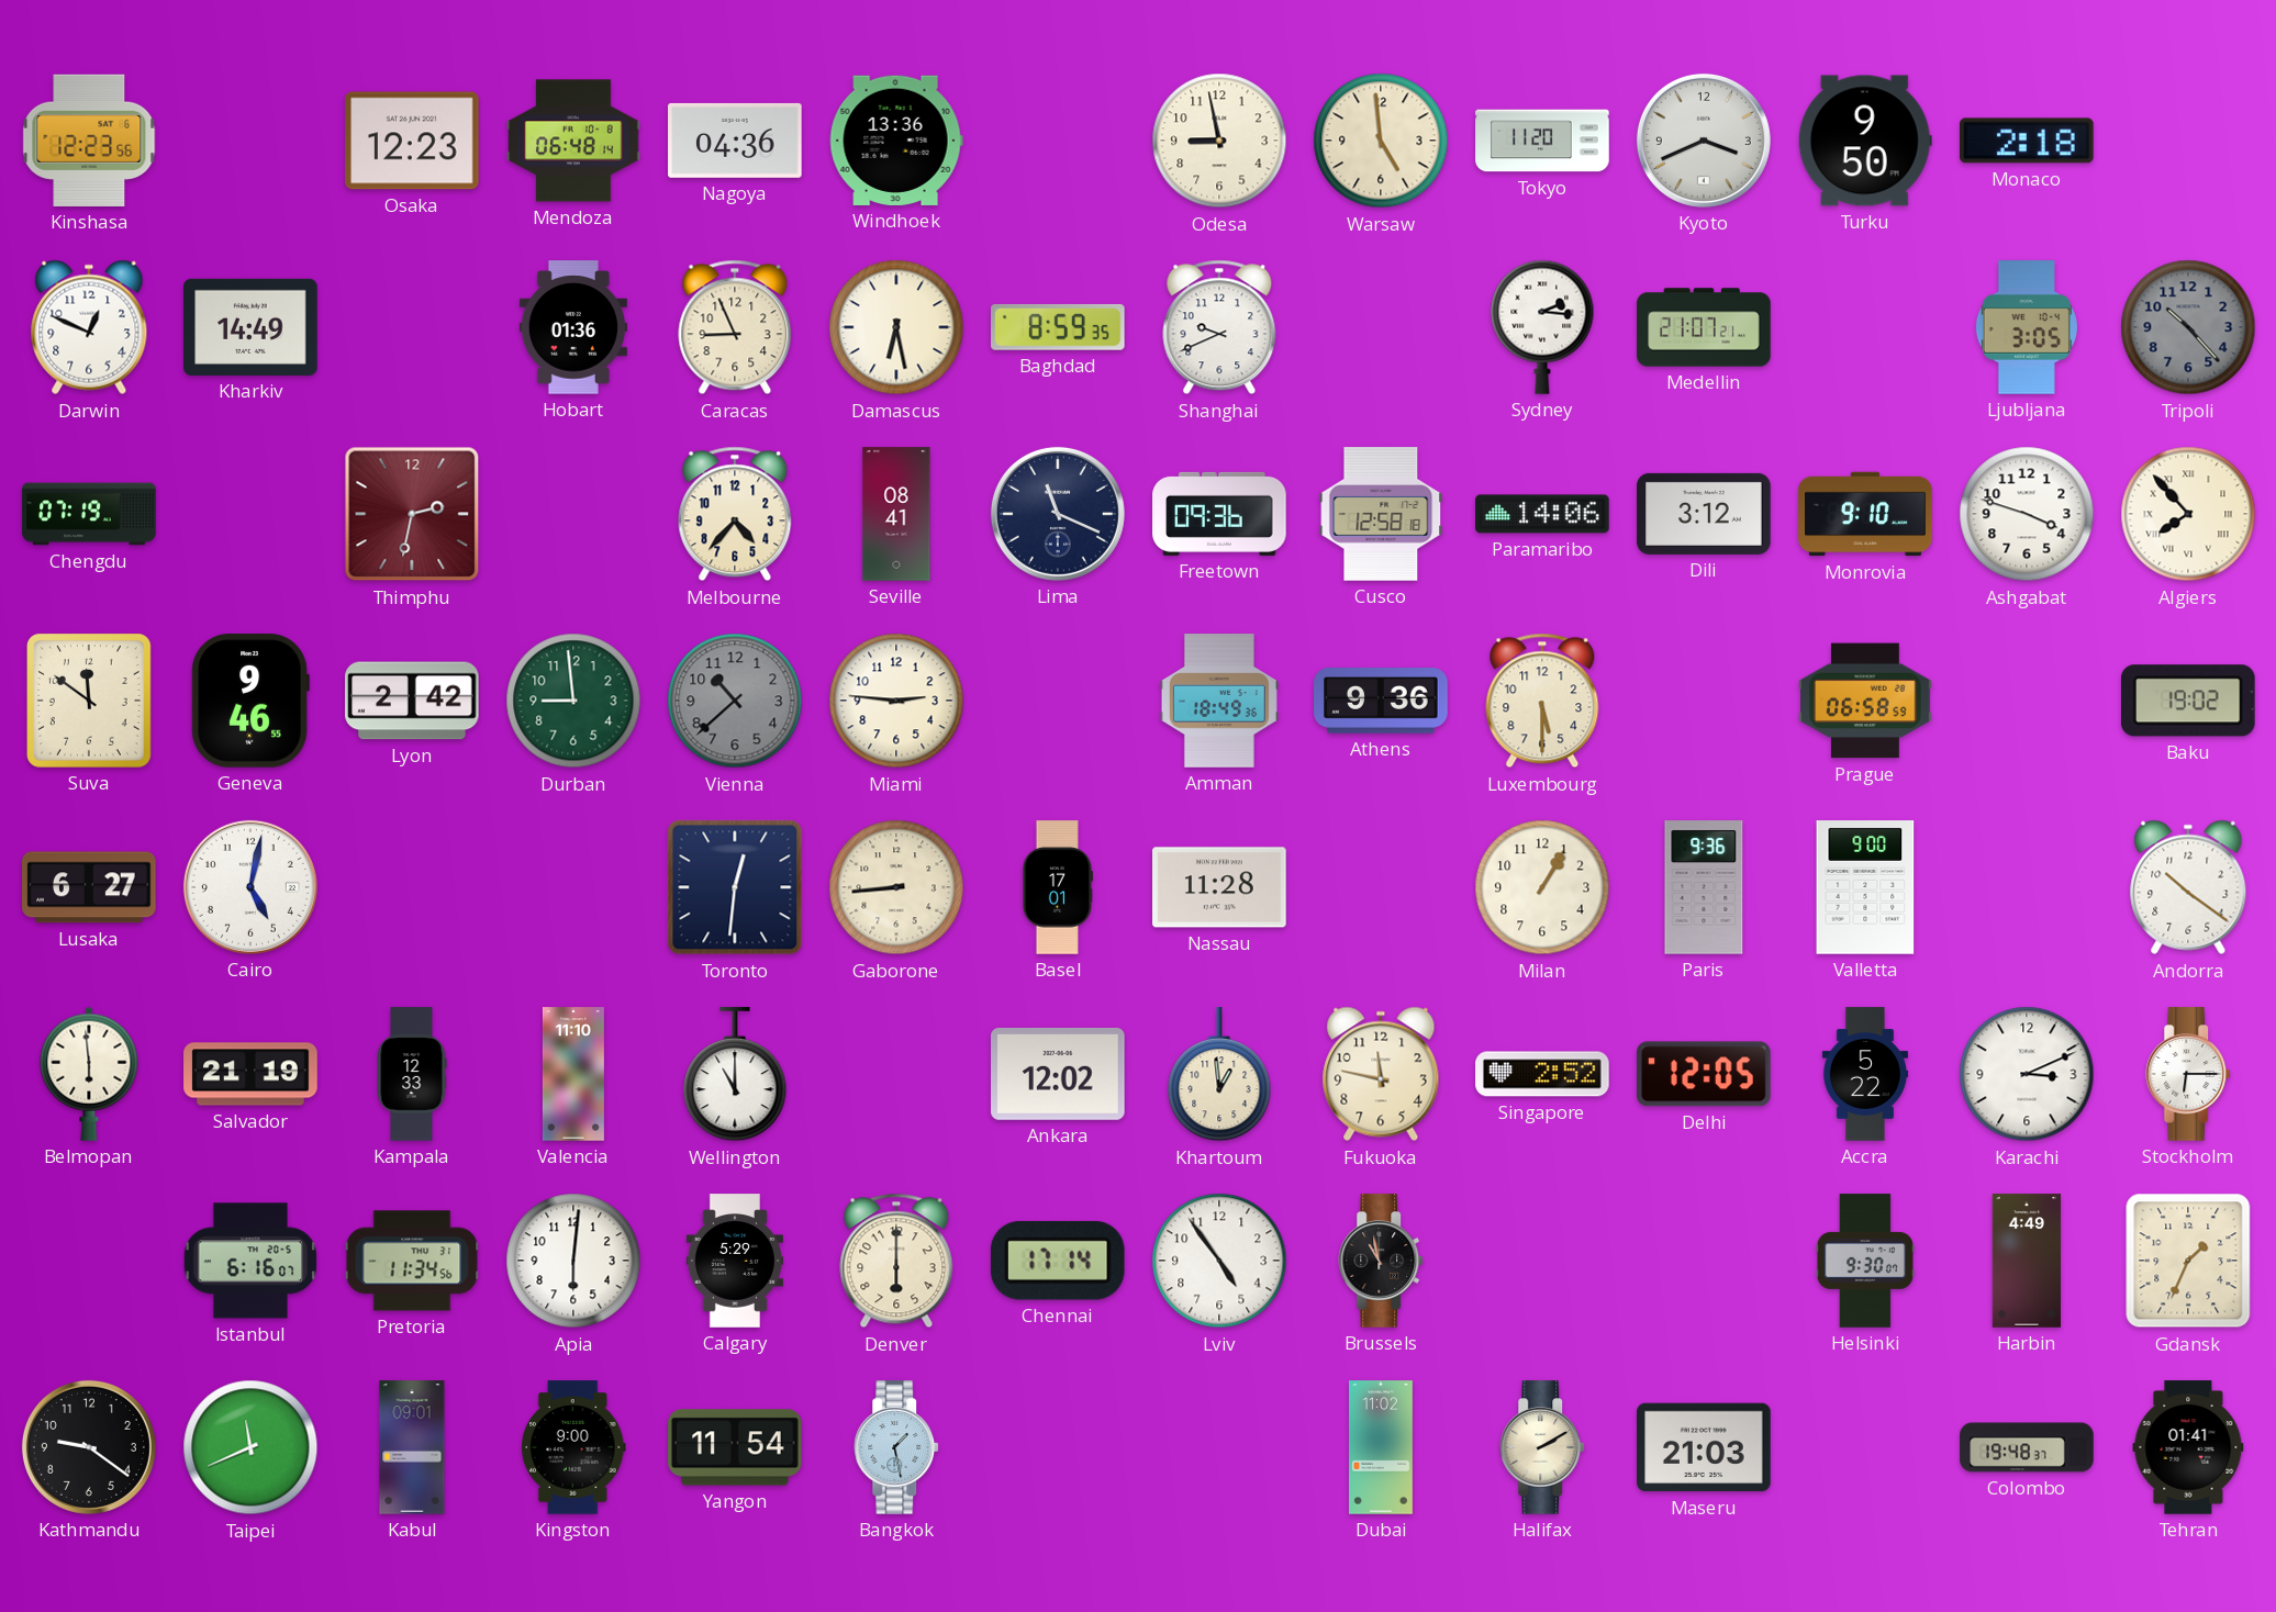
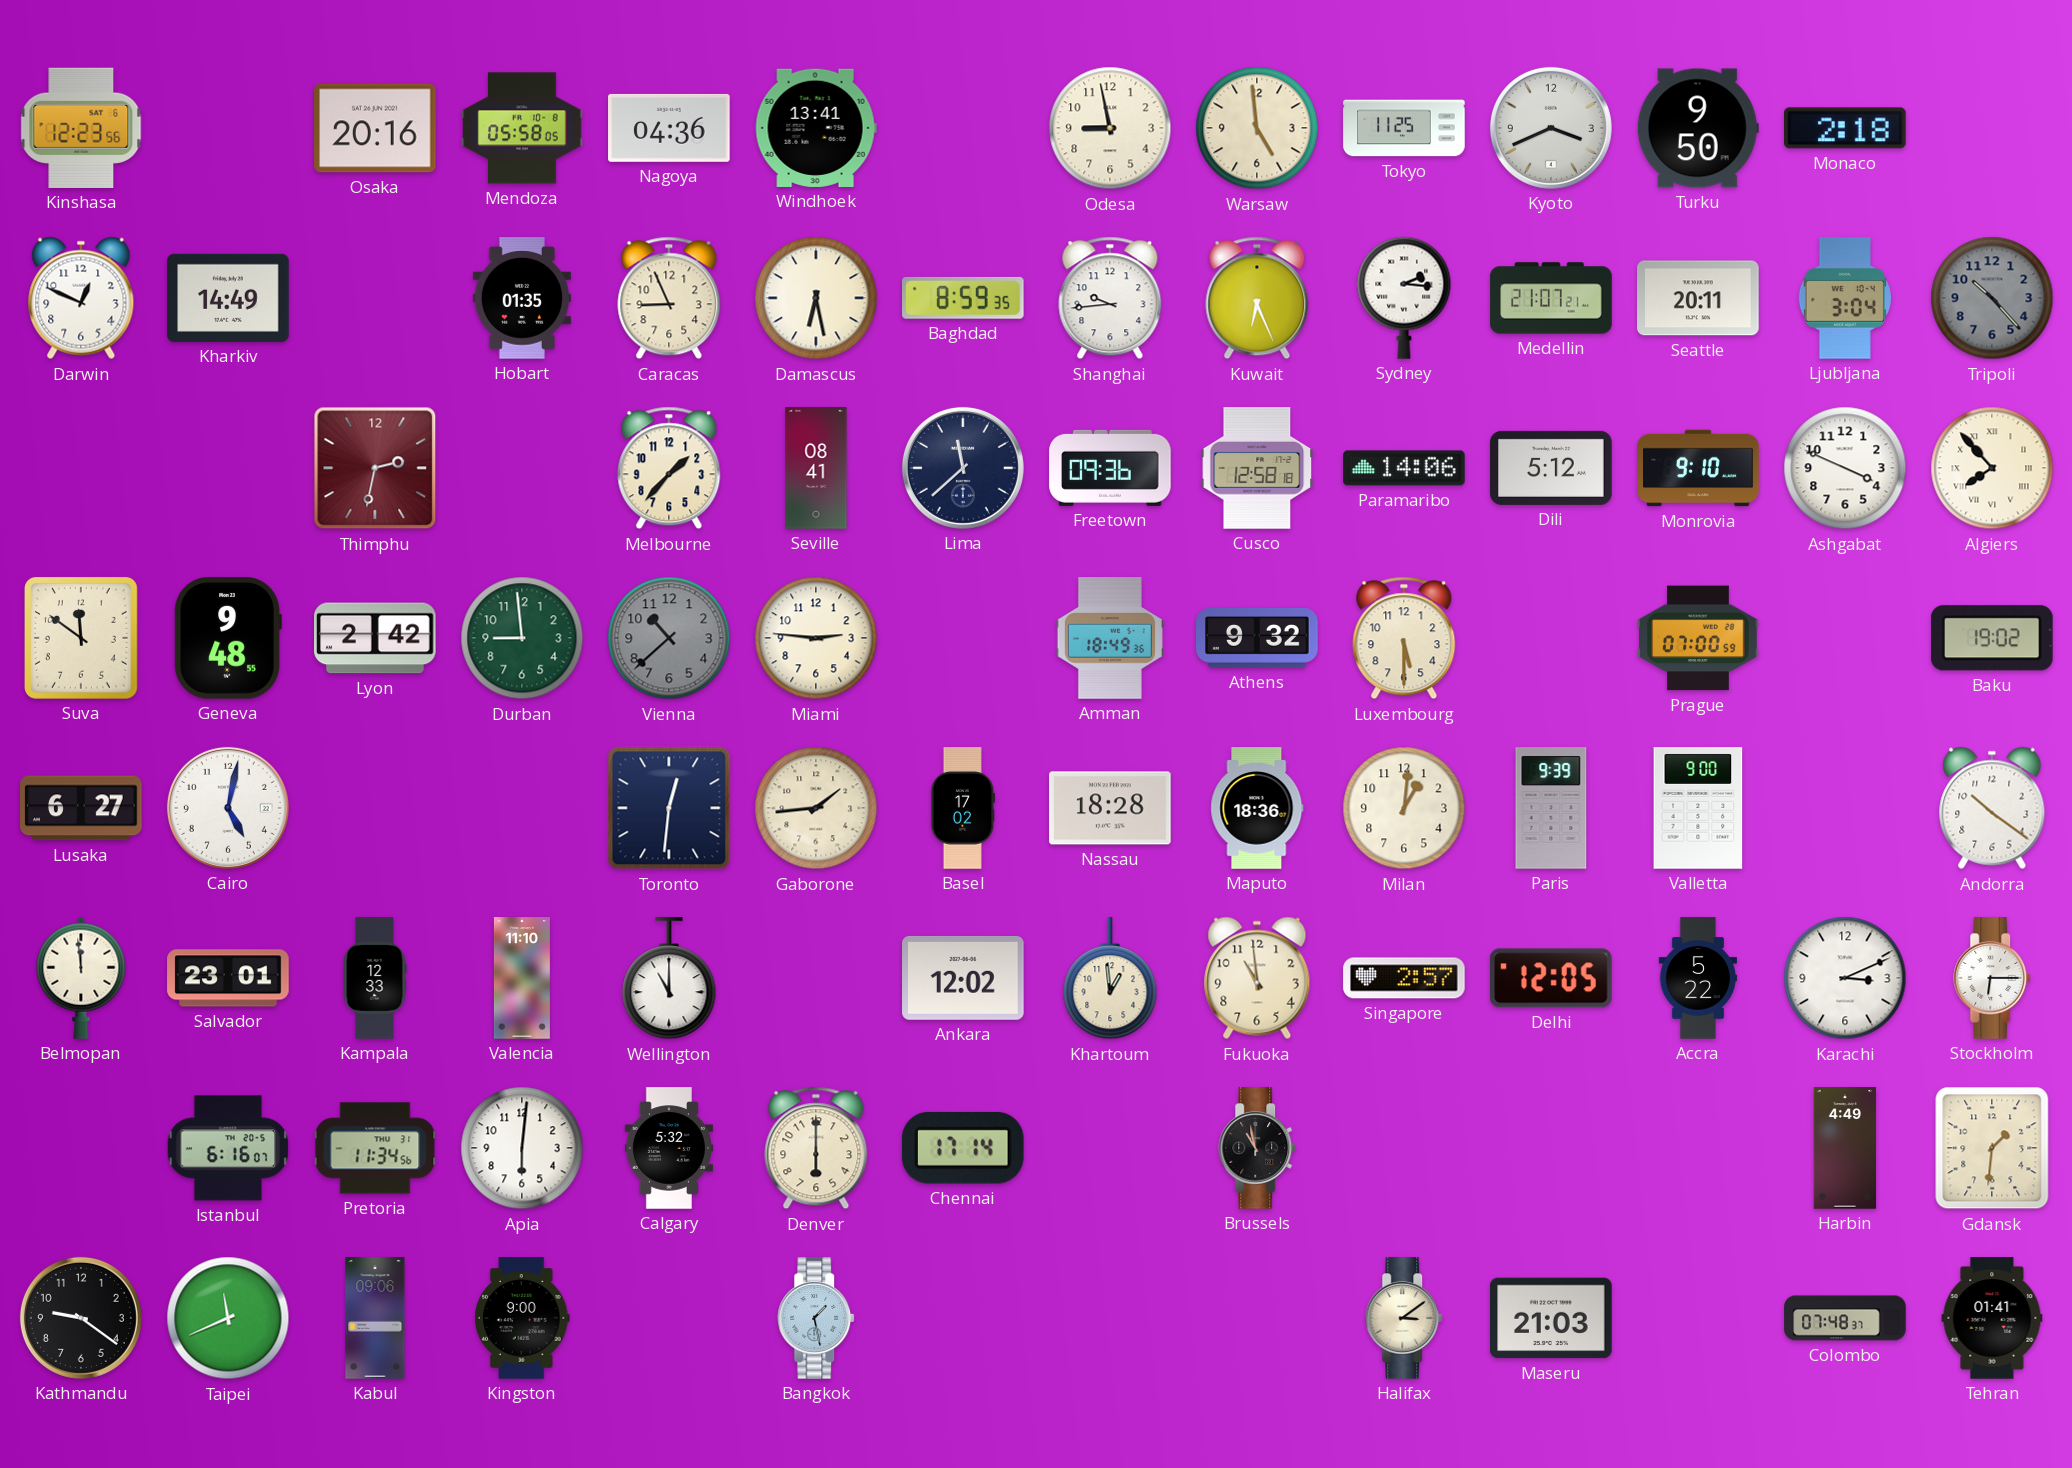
Osaka: 12:23 -> 20:16
Mendoza: 06:48 -> 05:58
Windhoek: 13:36 -> 13:41
Tokyo: 11:20 -> 11:25
Hobart: 01:36 -> 01:35
Shanghai: 9:41 -> 9:44
Kuwait: none -> 6:26
Seattle: none -> 20:11
Ljubljana: 3:05 -> 3:04
Chengdu: 07:19 -> none
Melbourne: 4:37 -> 1:37
Lima: 11:19 -> 11:38
Dili: 3:12 -> 5:12
Ashgabat: 3:48 -> 3:49
Geneva: 9:46 -> 9:48
Athens: 9:36 -> 9:32
Prague: 06:58 -> 07:00
Gaborone: 8:44 -> 1:44
Basel: 17:01 -> 17:02
Nassau: 11:28 -> 18:28
Maputo: none -> 18:36
Milan: 1:05 -> 1:01
Paris: 9:36 -> 9:39
Belmopan: 5:59 -> 11:59
Salvador: 21:19 -> 23:01
Fukuoka: 11:47 -> 10:59
Singapore: 2:52 -> 2:57
Calgary: 5:29 -> 5:32
Lviv: 4:54 -> none
Helsinki: 9:30 -> none
Gdansk: 1:34 -> 1:31
Kabul: 09:01 -> 09:06
Yangon: 11:54 -> none
Dubai: 11:02 -> none
Halifax: 2:10 -> 3:09
Colombo: 19:48 -> 07:48
